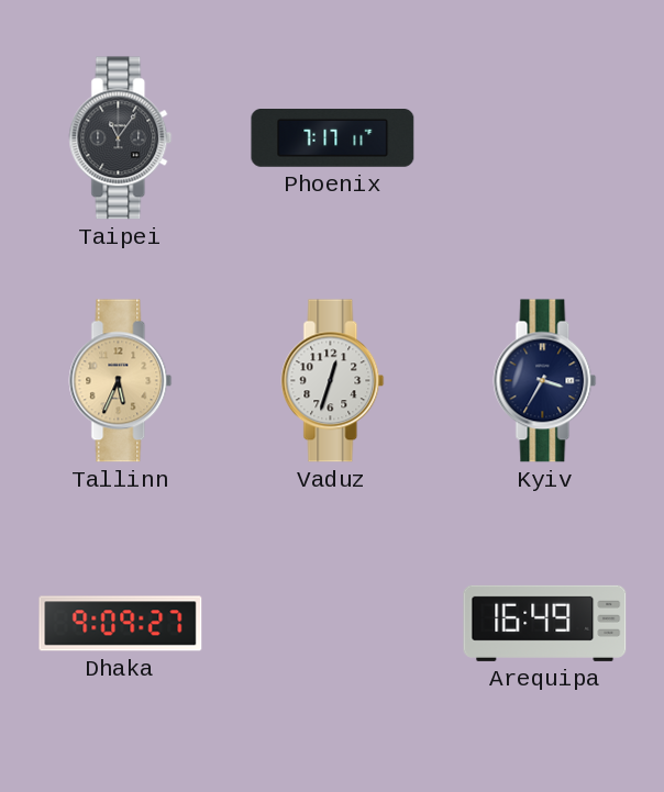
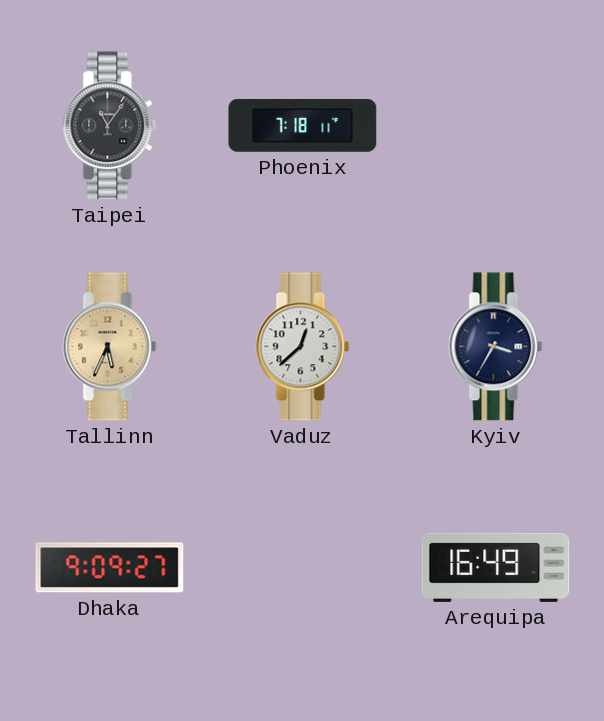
Phoenix: 7:17 -> 7:18
Vaduz: 12:33 -> 12:38
